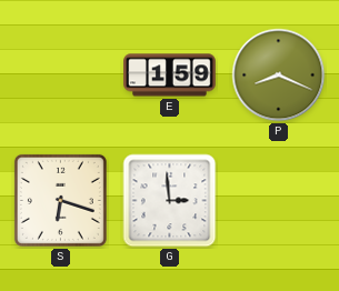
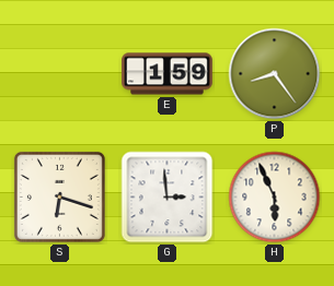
P: 8:19 -> 8:24
H: none -> 5:56
